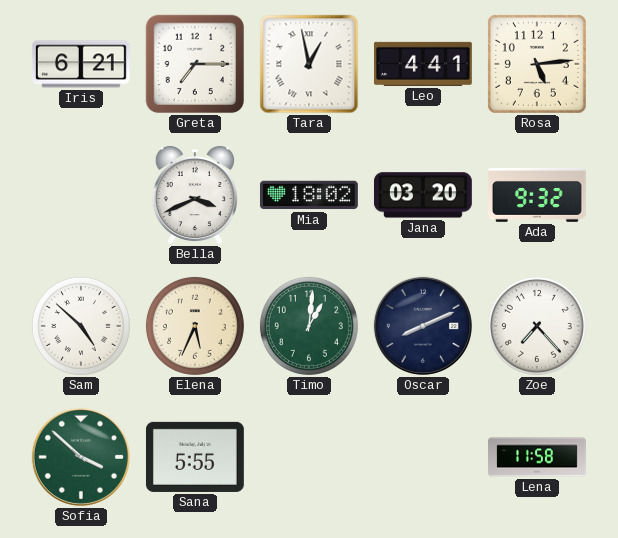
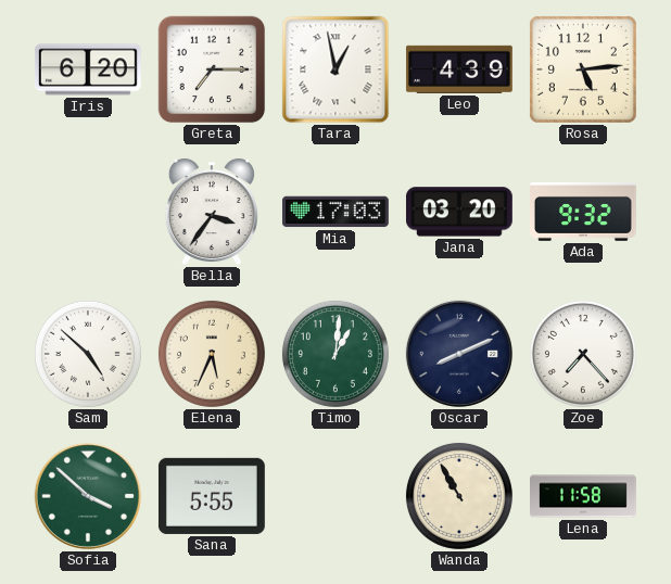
Iris: 6:21 -> 6:20
Leo: 4:41 -> 4:39
Bella: 3:41 -> 3:36
Mia: 18:02 -> 17:03
Wanda: none -> 10:55
